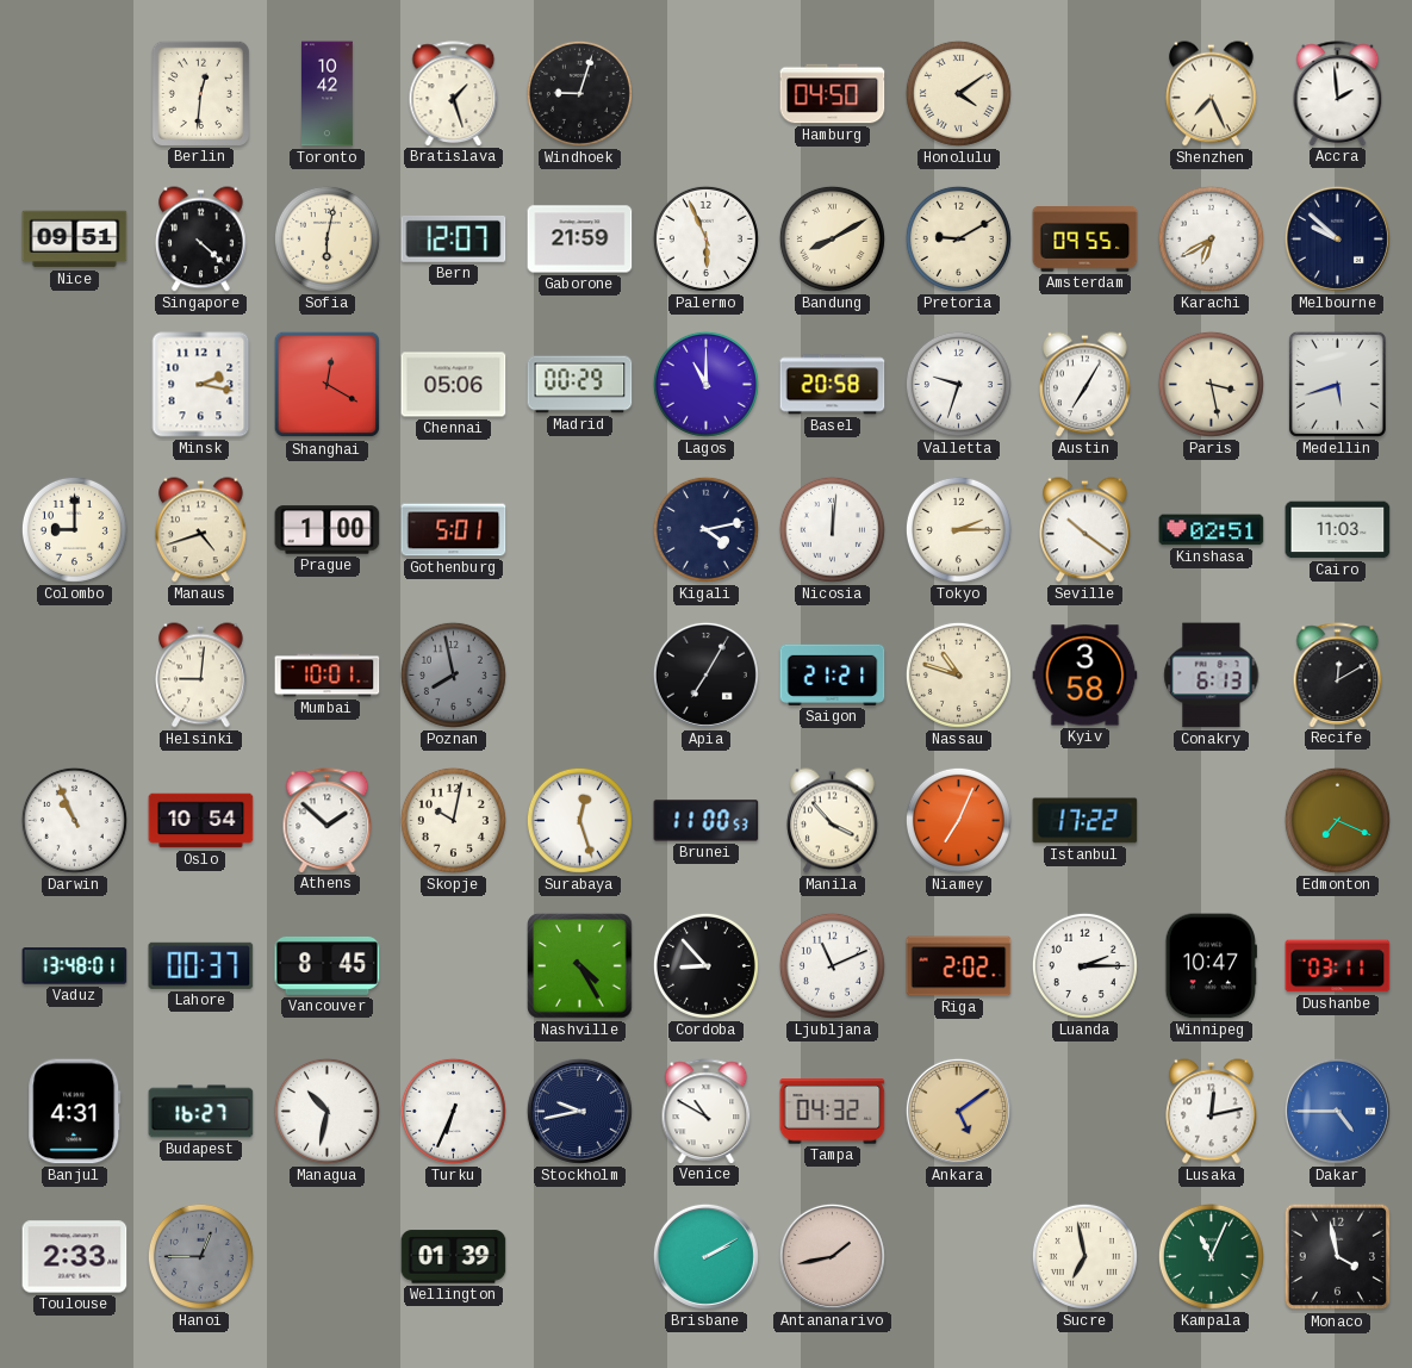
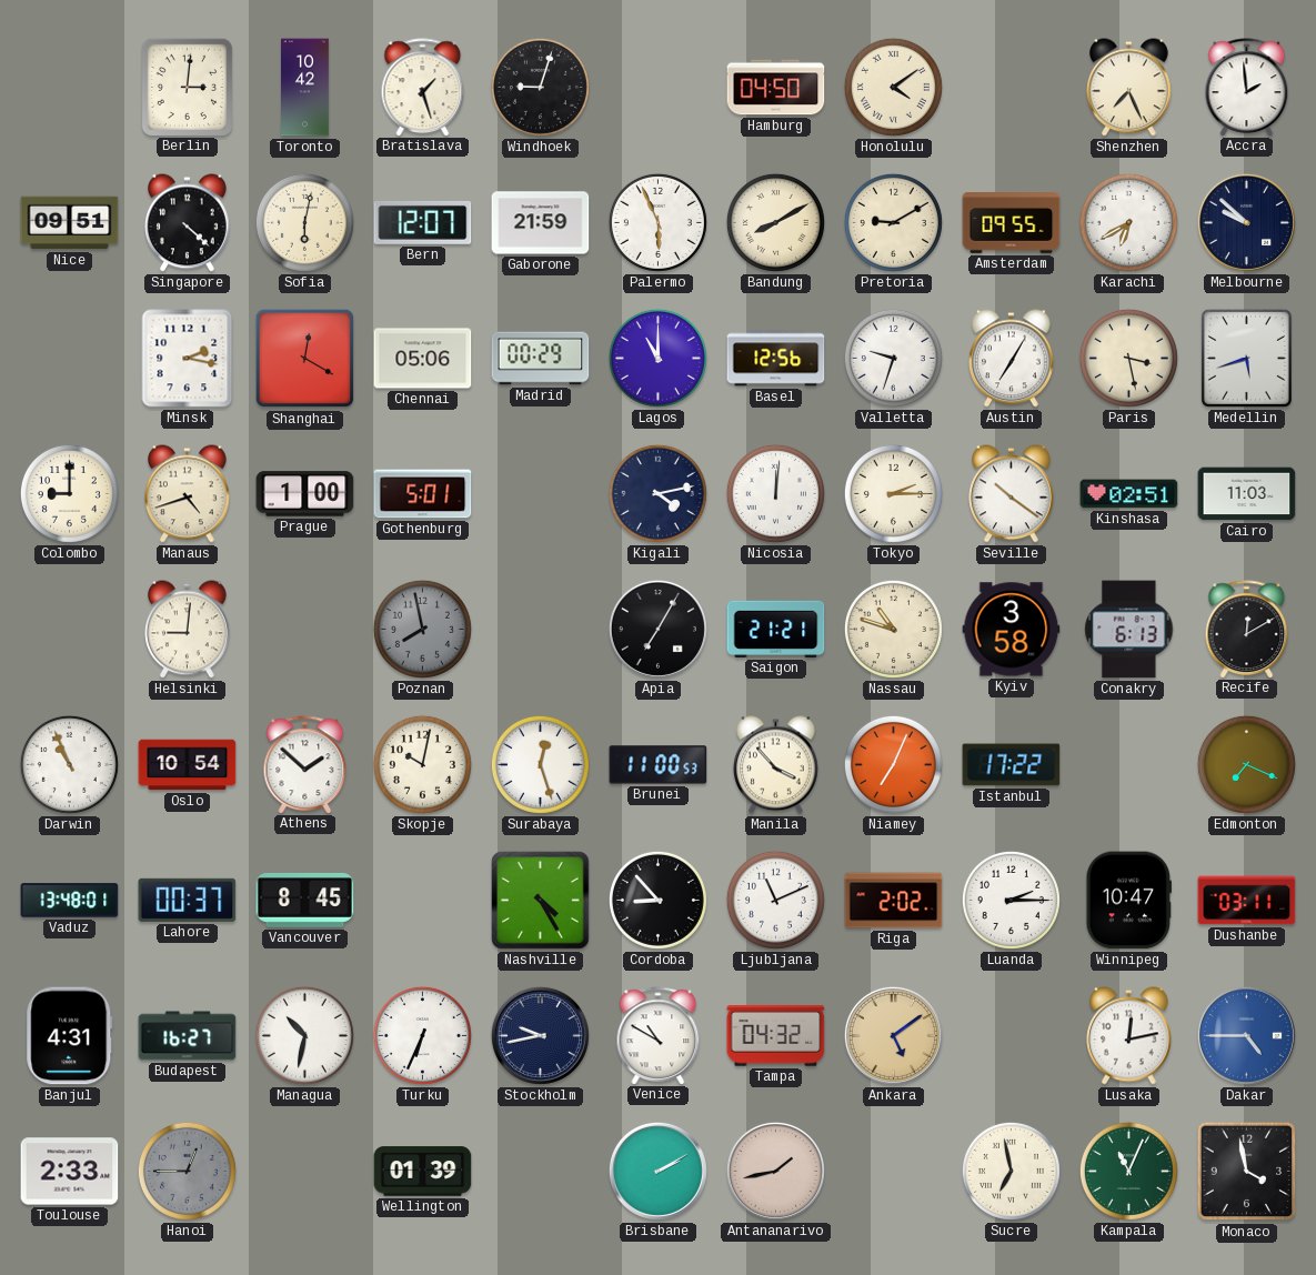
Berlin: 12:31 -> 3:01
Basel: 20:58 -> 12:56
Mumbai: 10:01 -> none
